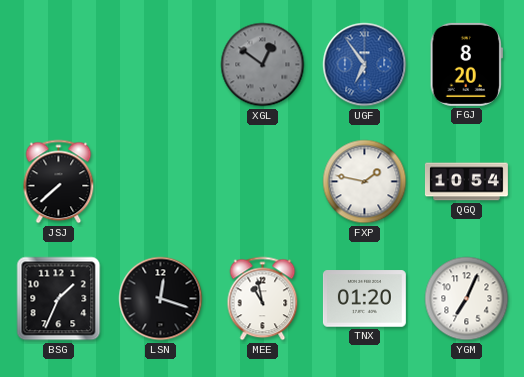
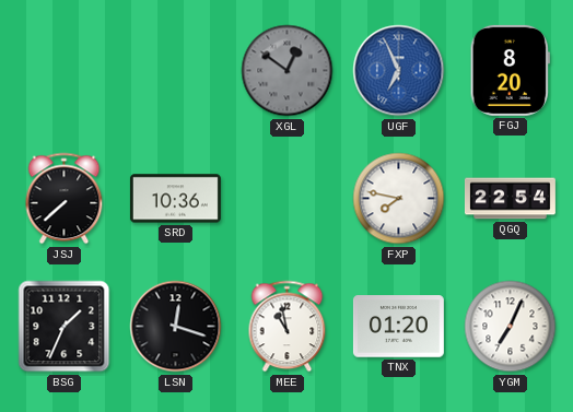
UGF: 6:54 -> 6:56
SRD: none -> 10:36
FXP: 1:47 -> 7:47
QGQ: 10:54 -> 22:54
